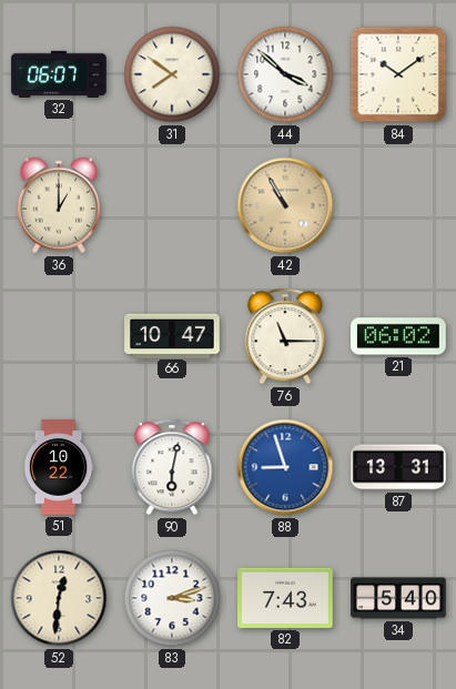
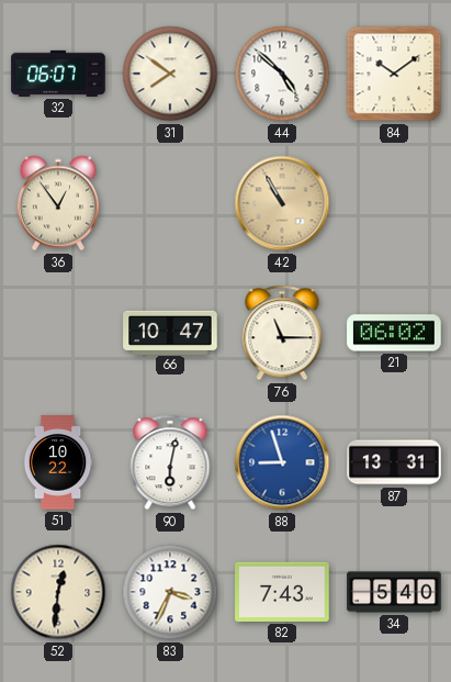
44: 3:52 -> 4:52
36: 1:00 -> 12:54
83: 3:12 -> 3:34
